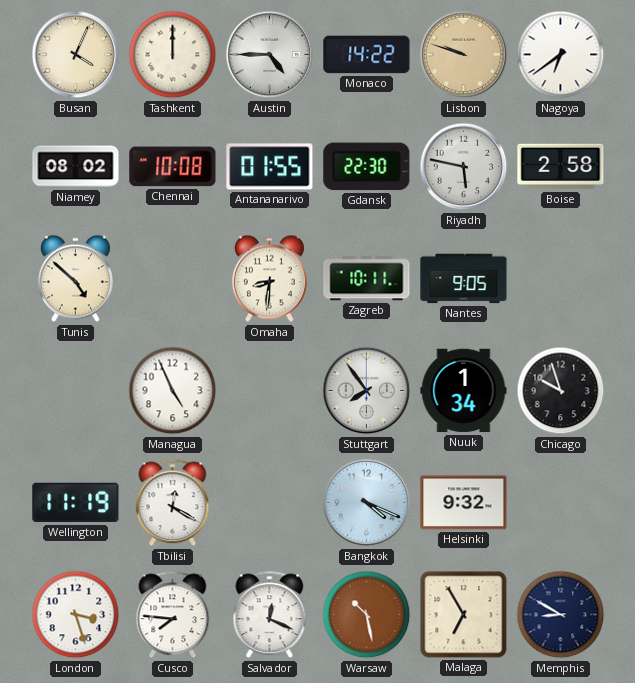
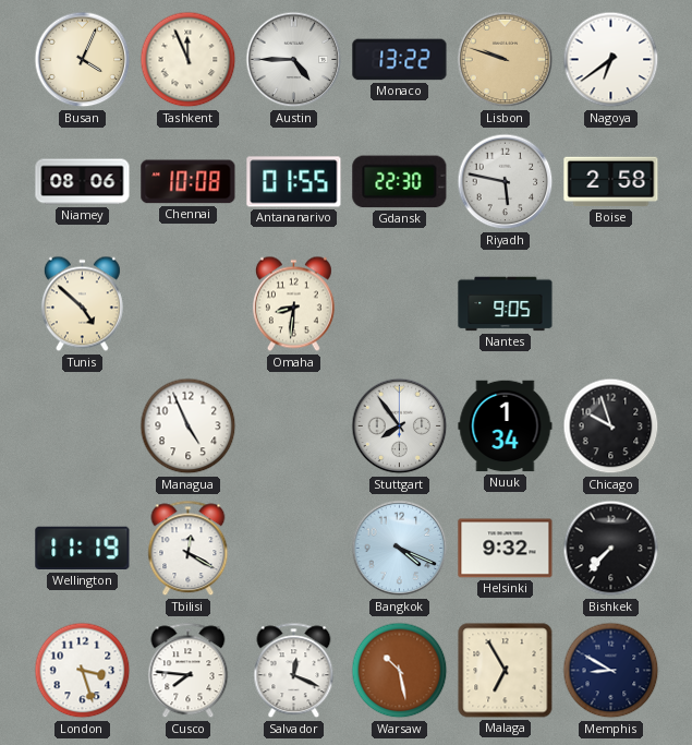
Tashkent: 12:00 -> 11:56
Monaco: 14:22 -> 13:22
Niamey: 08:02 -> 08:06
Zagreb: 10:11 -> none
Bishkek: none -> 7:37
